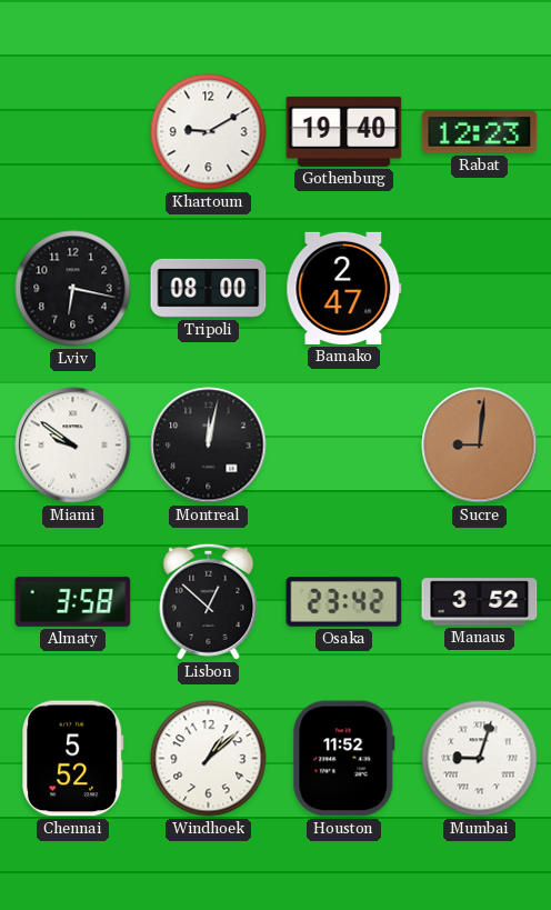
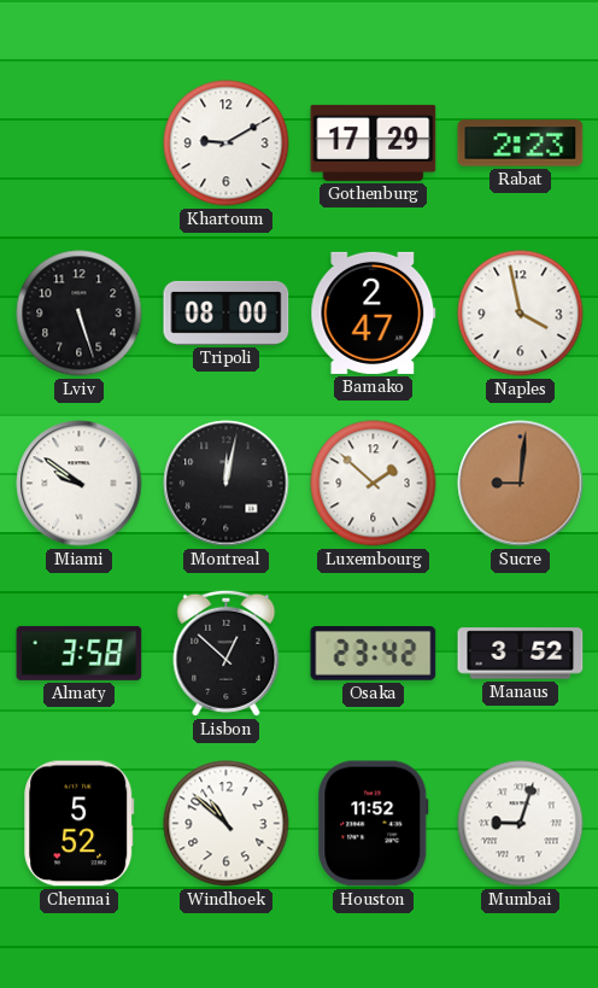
Gothenburg: 19:40 -> 17:29
Rabat: 12:23 -> 2:23
Lviv: 6:17 -> 5:27
Naples: none -> 3:58
Luxembourg: none -> 1:52
Windhoek: 1:08 -> 10:52
